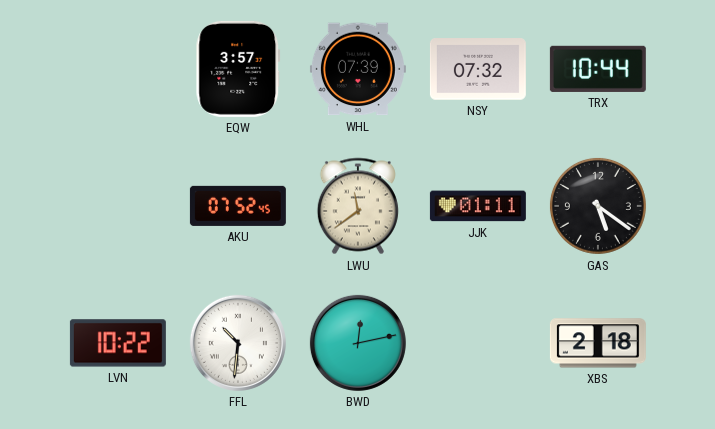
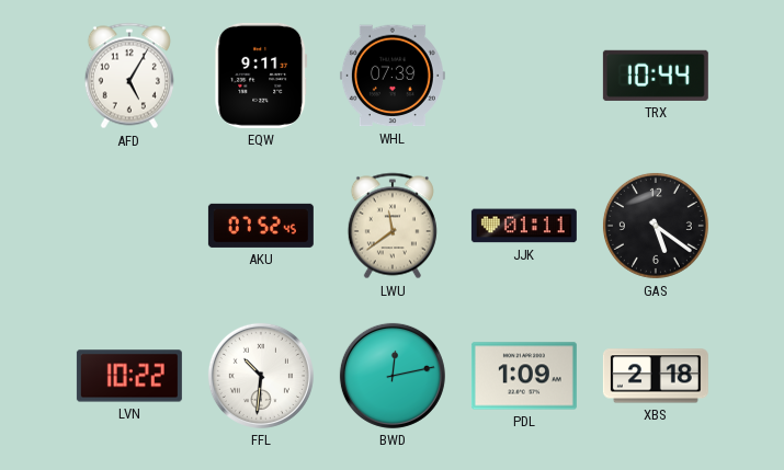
AFD: none -> 5:05
EQW: 3:57 -> 9:11
NSY: 07:32 -> none
PDL: none -> 1:09
